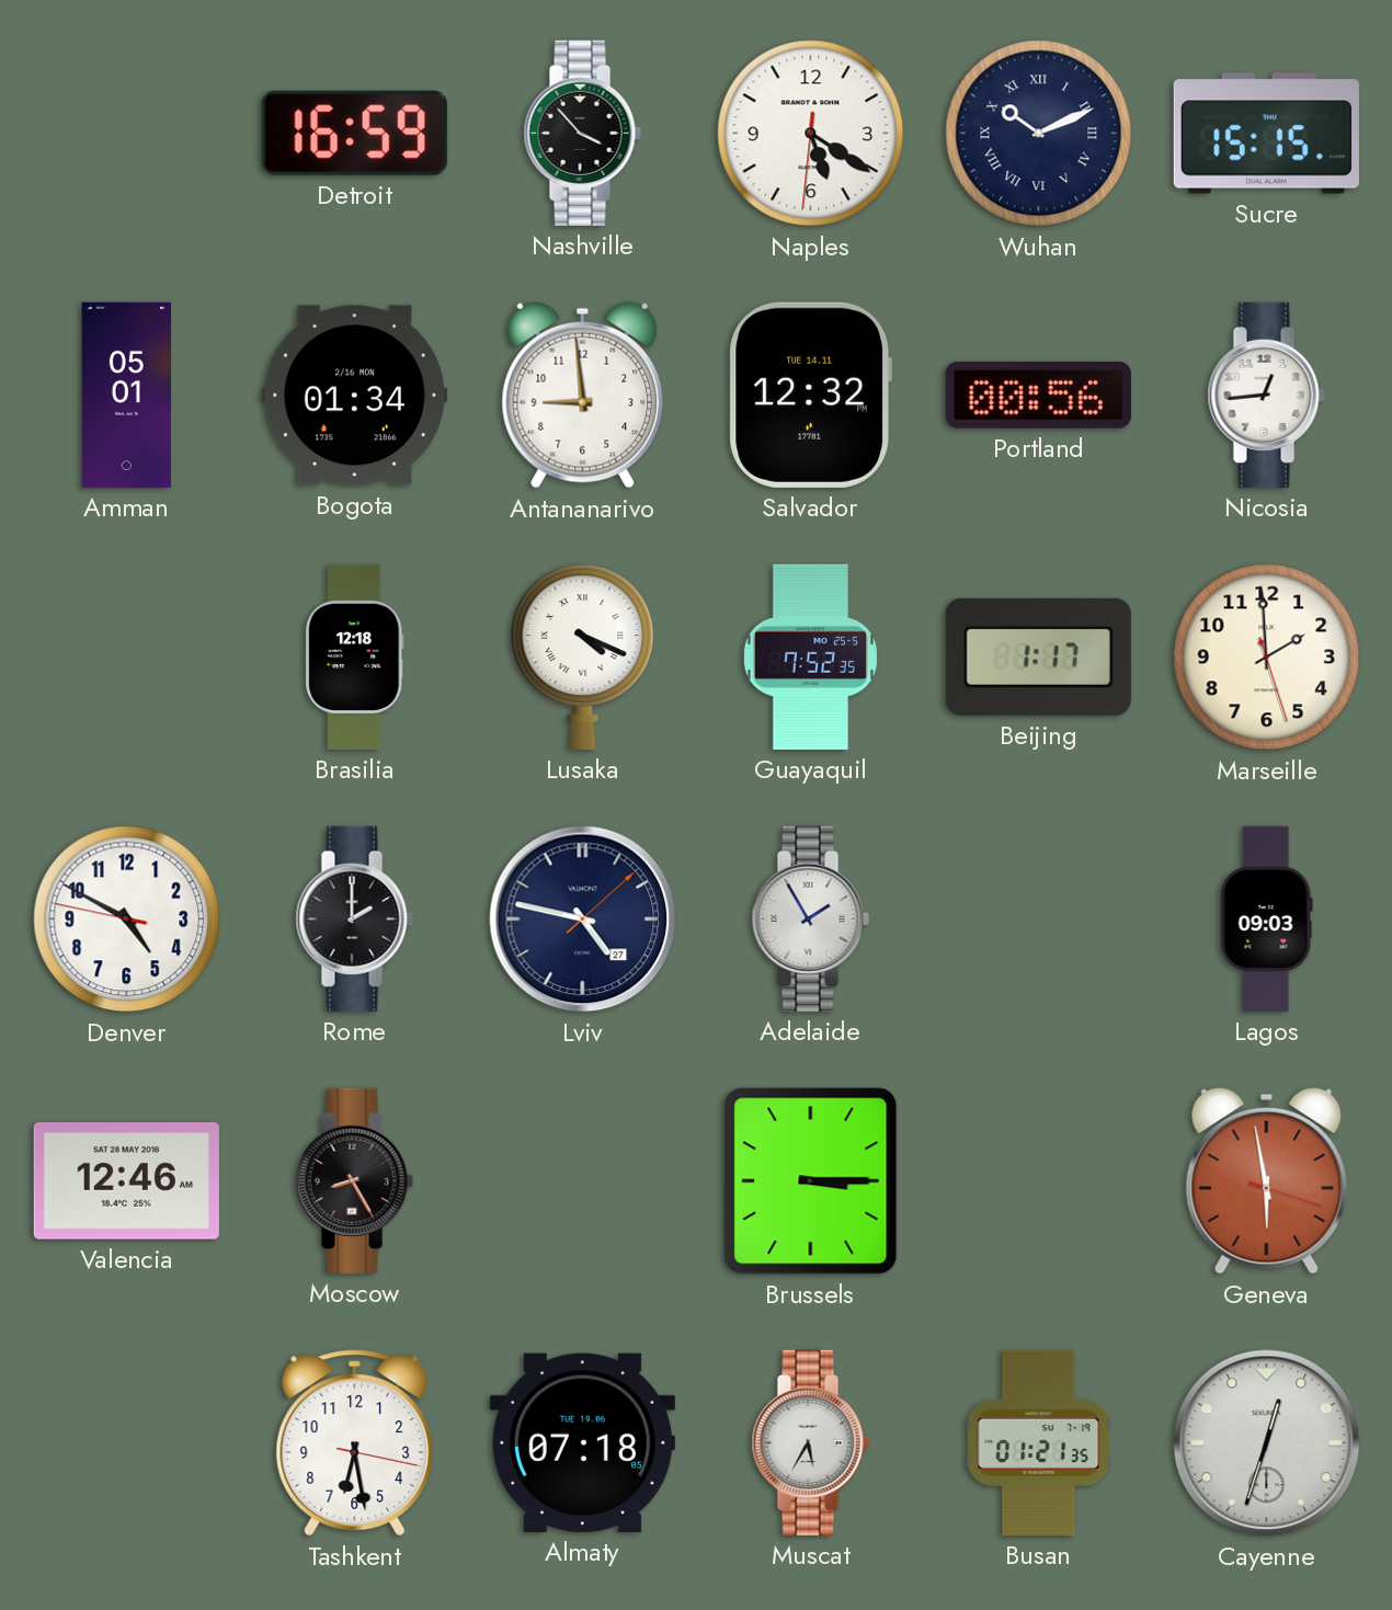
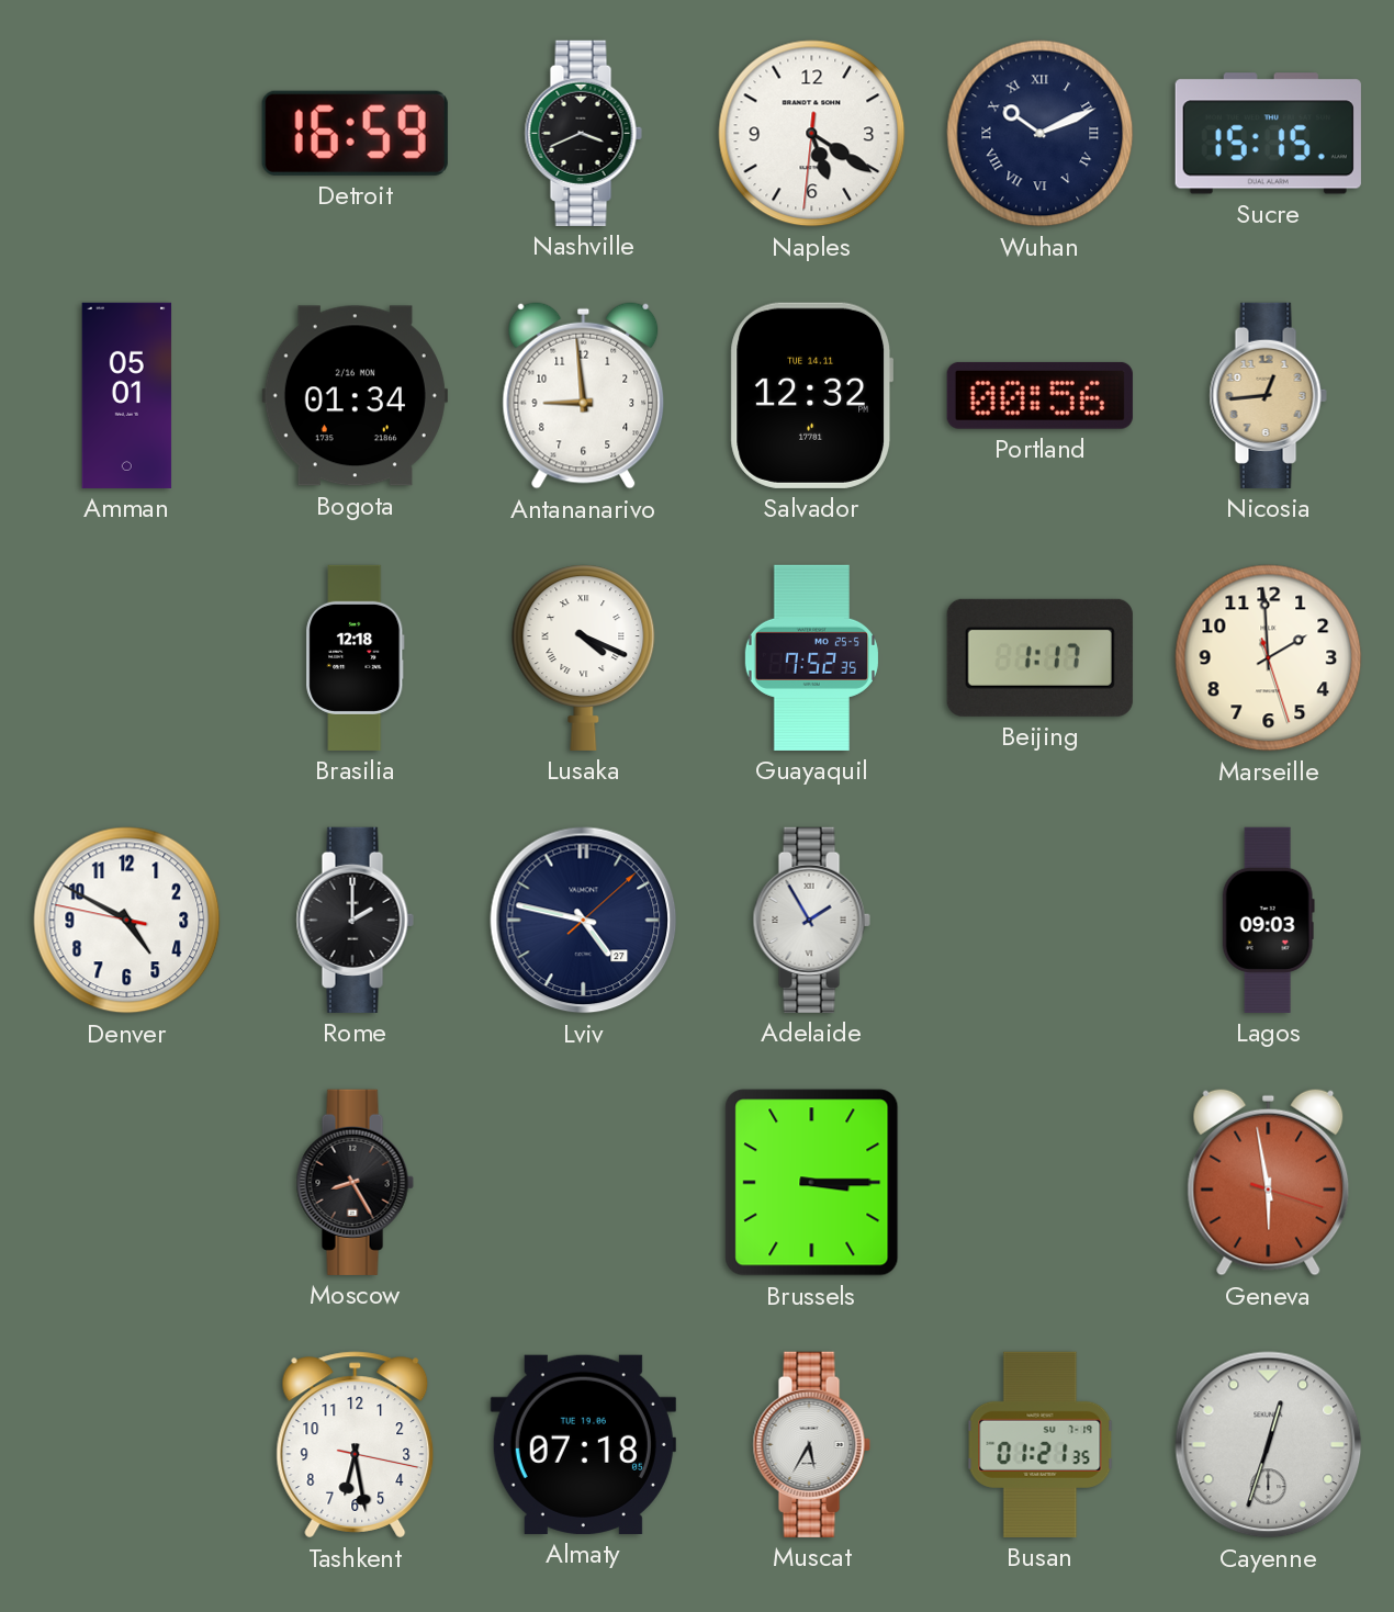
Nashville: 3:53 -> 3:41
Nicosia dial: white -> champagne
Valencia: 12:46 -> none
